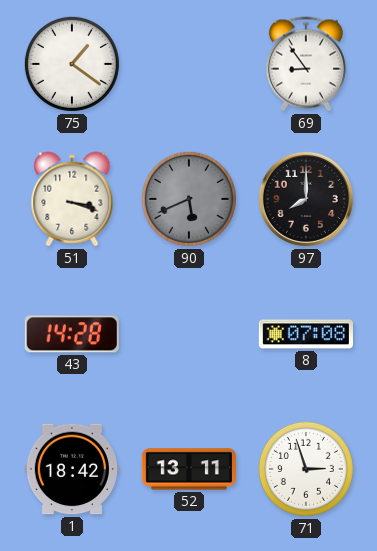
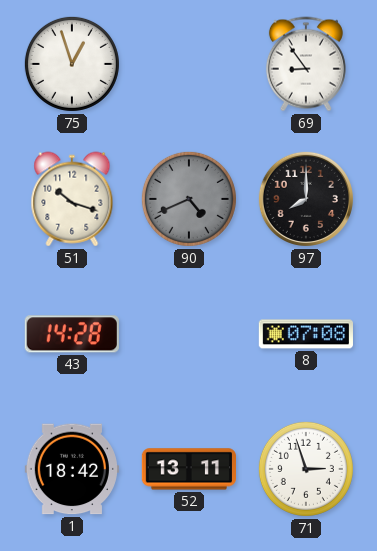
75: 1:21 -> 12:57
51: 3:18 -> 10:18
90: 5:41 -> 4:41
